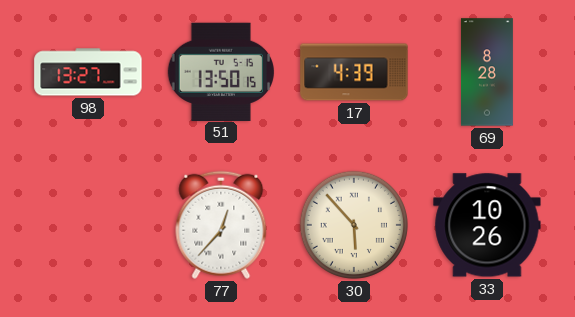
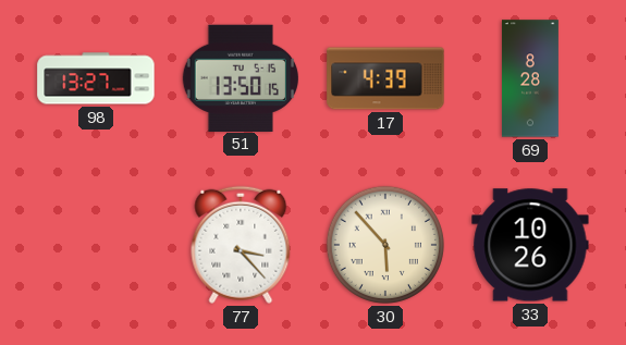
77: 12:37 -> 3:23
